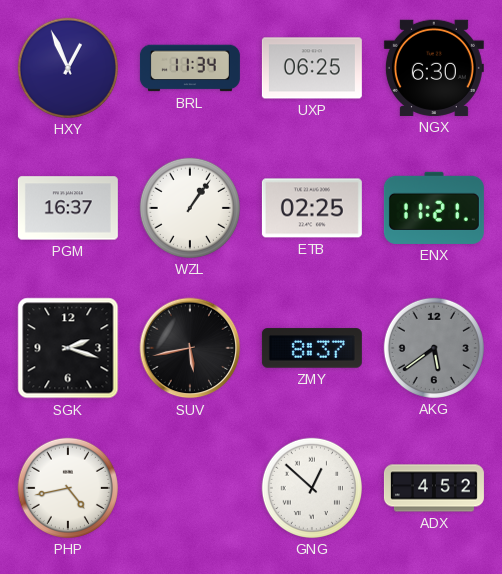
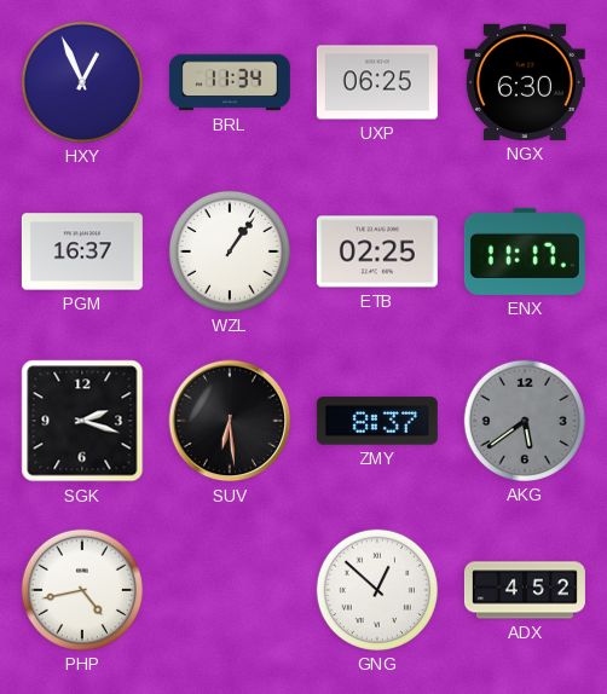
ENX: 11:21 -> 11:17
SUV: 5:43 -> 6:29
